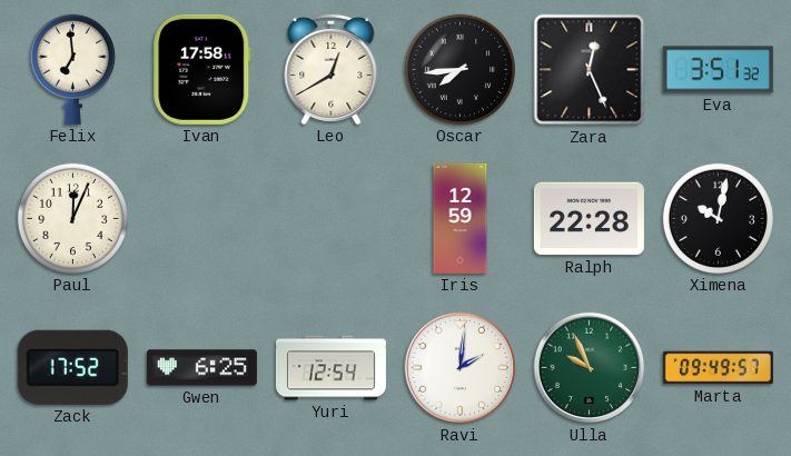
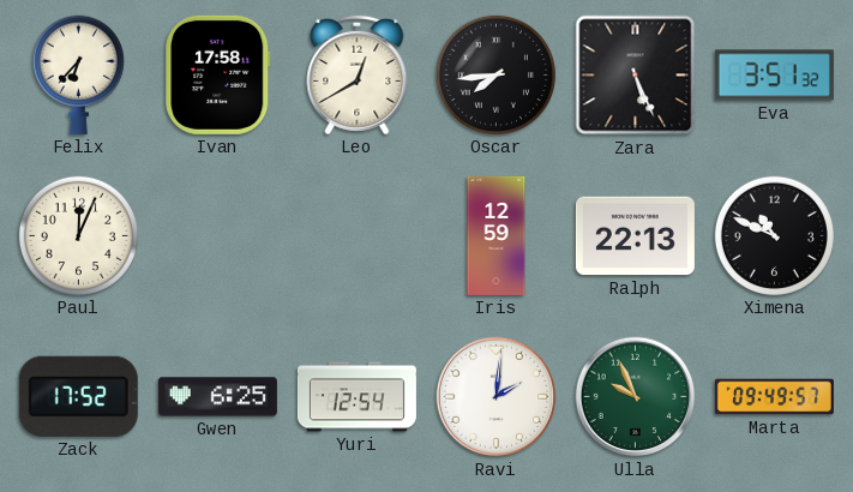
Felix: 6:59 -> 6:37
Zara: 12:26 -> 5:26
Ralph: 22:28 -> 22:13
Ximena: 10:02 -> 10:49
